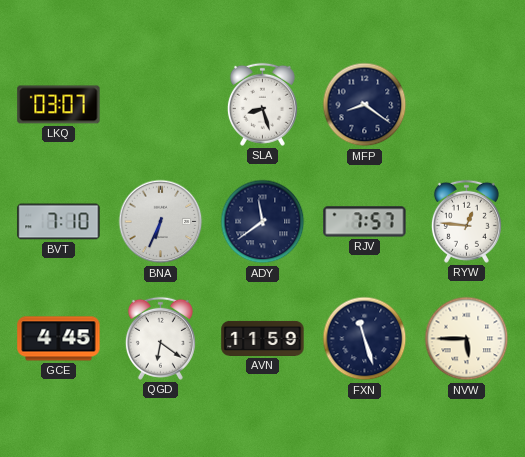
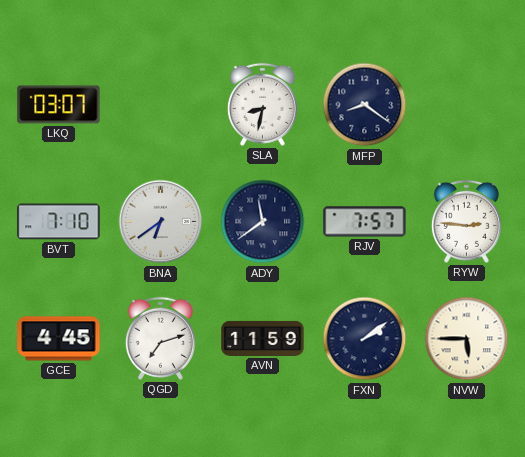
SLA: 8:27 -> 8:32
BNA: 6:34 -> 6:39
RYW: 12:46 -> 2:46
QGD: 6:21 -> 7:12
FXN: 11:27 -> 2:09
